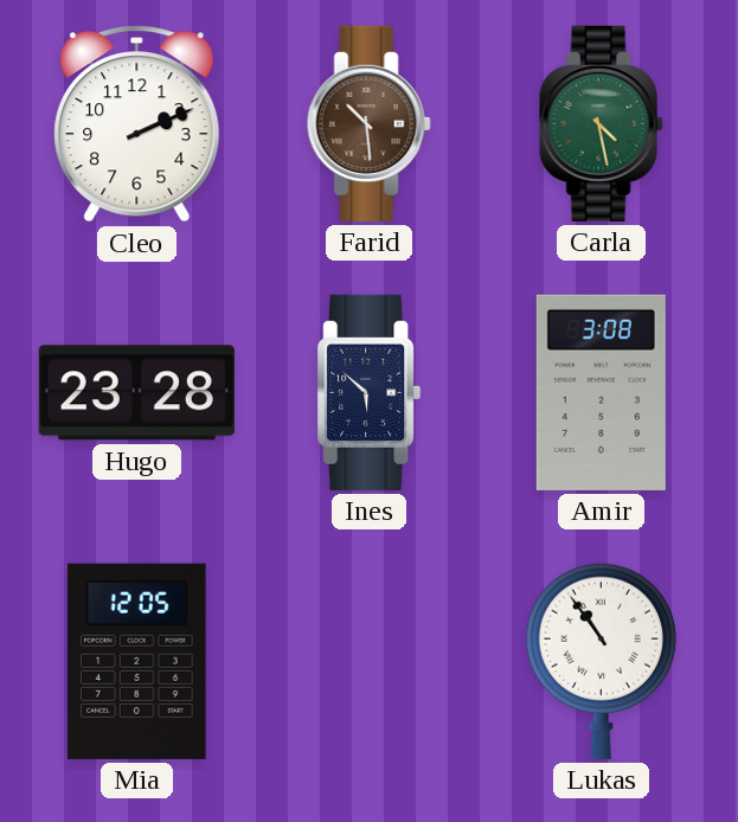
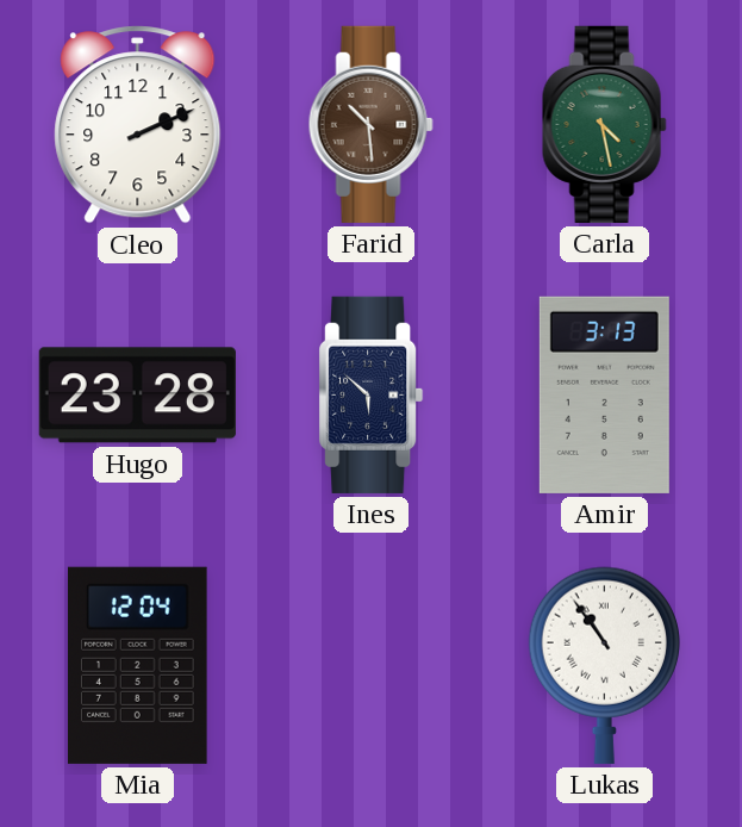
Amir: 3:08 -> 3:13
Mia: 12:05 -> 12:04
